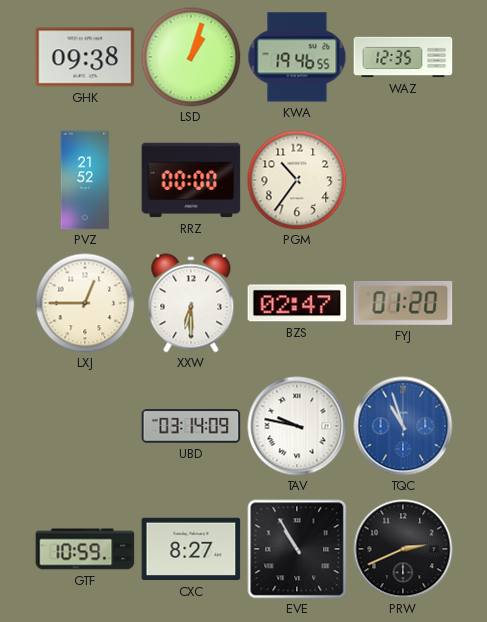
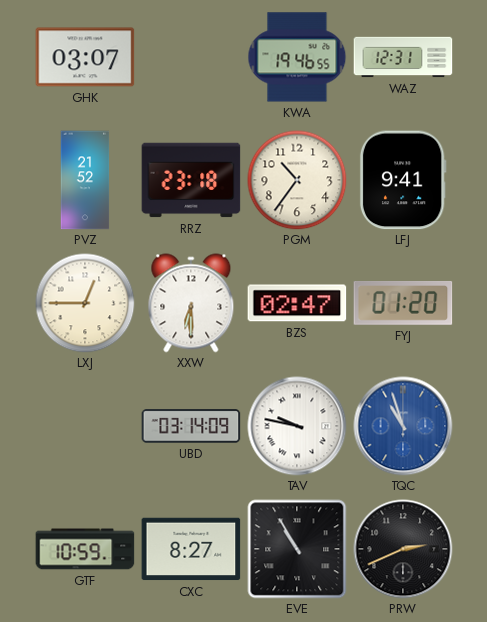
GHK: 09:38 -> 03:07
LSD: 1:03 -> none
WAZ: 12:35 -> 12:31
RRZ: 00:00 -> 23:18
LFJ: none -> 9:41
